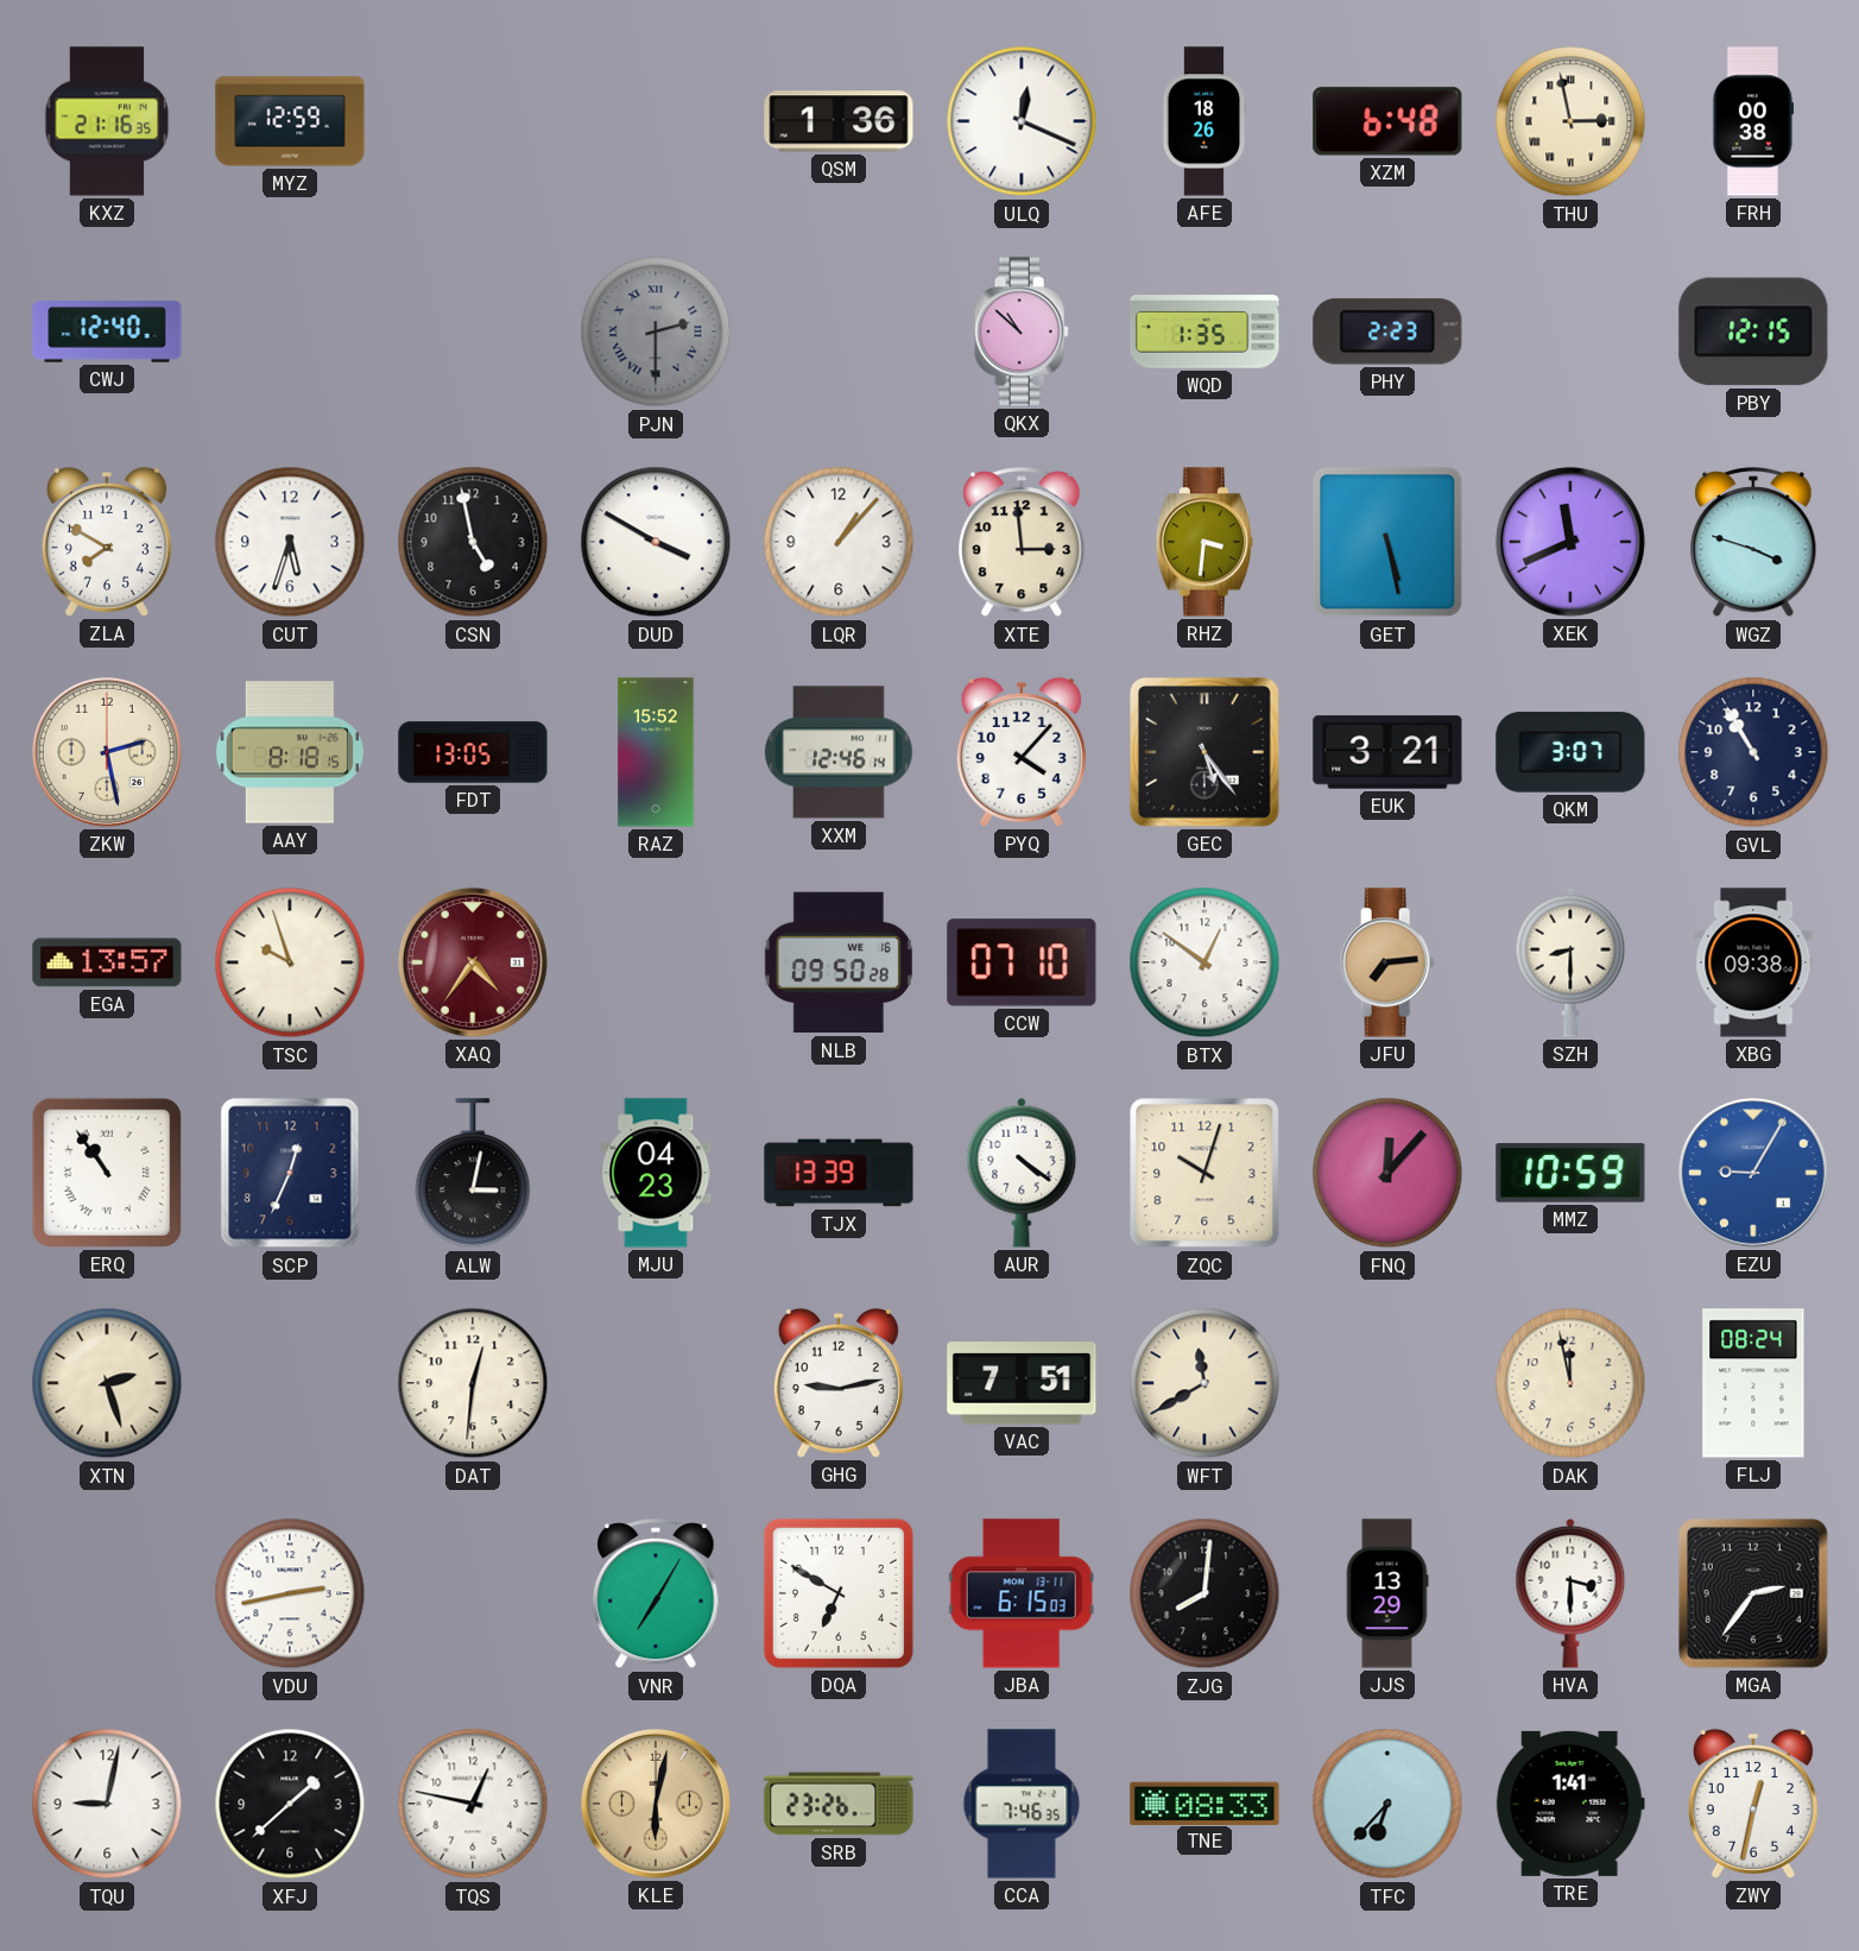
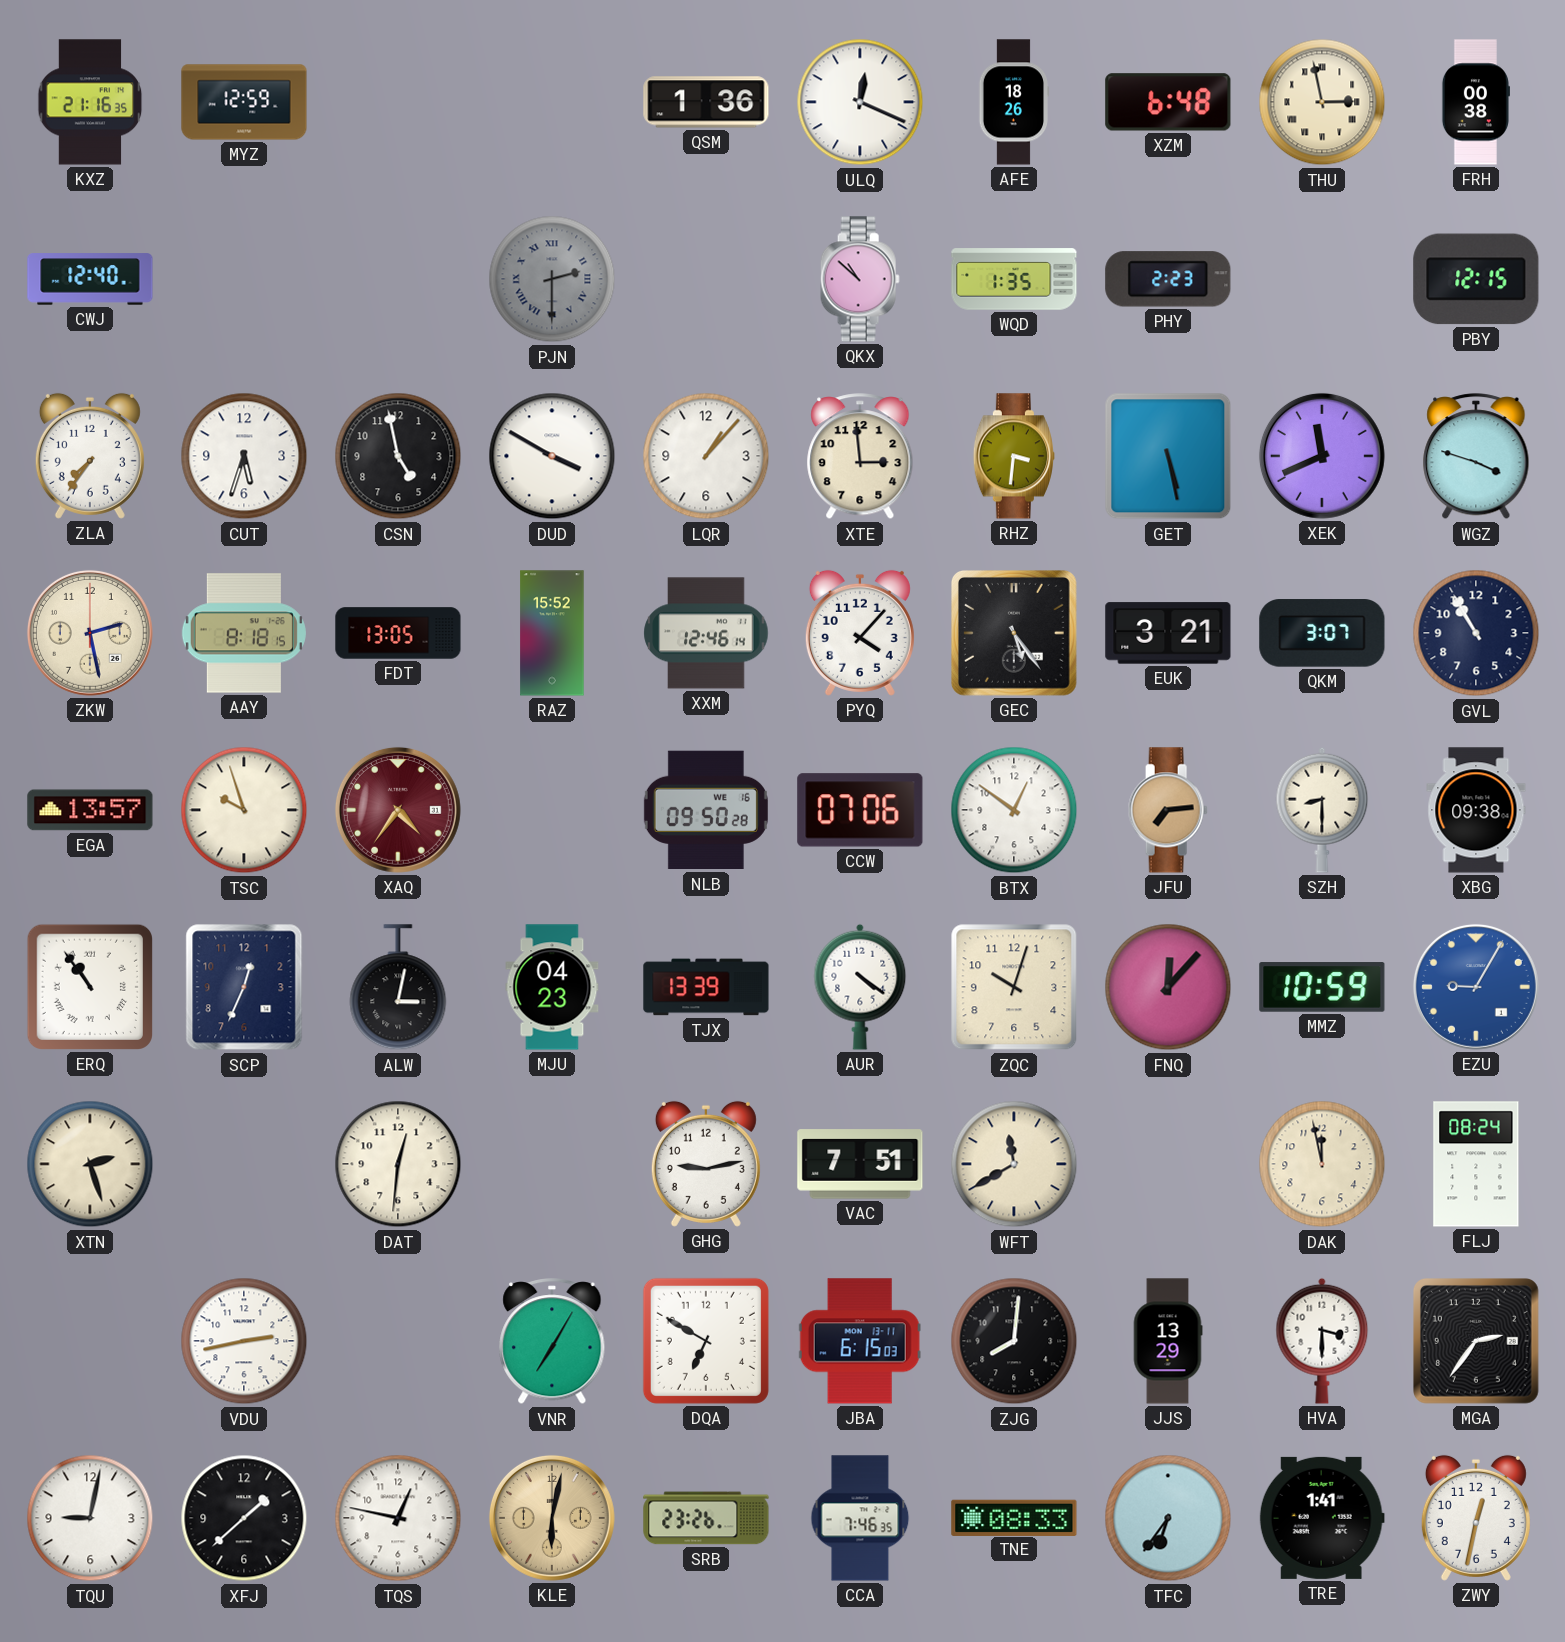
ZLA: 7:50 -> 7:36
CCW: 07:10 -> 07:06
TFC: 6:37 -> 6:36
